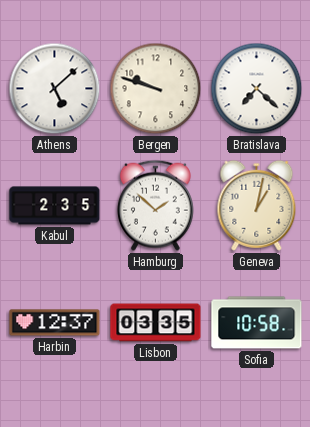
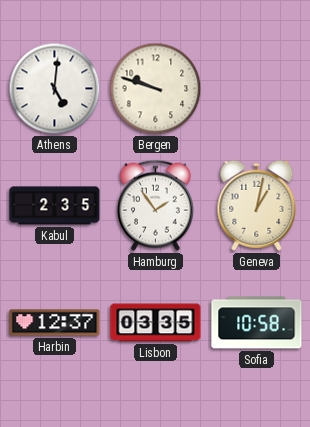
Athens: 5:08 -> 5:01
Bratislava: 7:22 -> none
Hamburg: 1:52 -> 1:54
